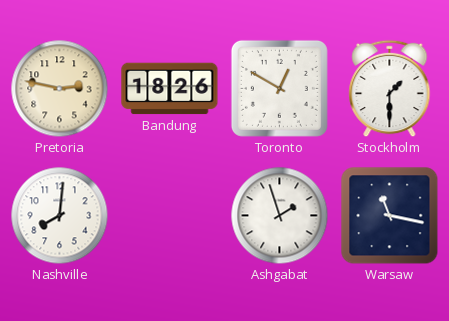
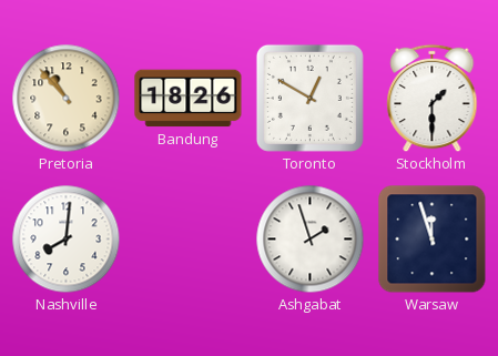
Pretoria: 2:47 -> 10:53
Warsaw: 11:17 -> 11:57
